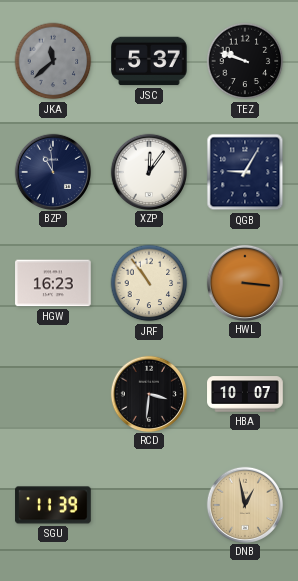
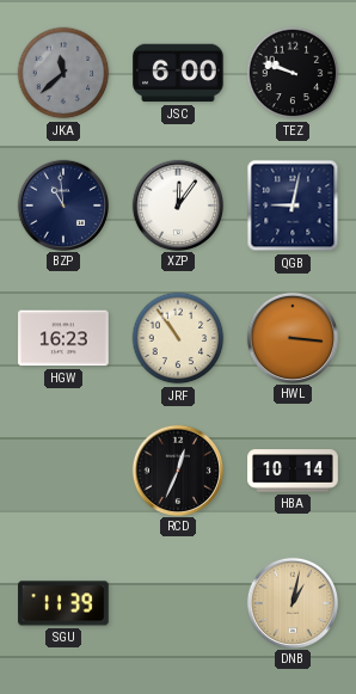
JSC: 5:37 -> 6:00
QGB: 9:05 -> 9:02
RCD: 3:31 -> 12:34
HBA: 10:07 -> 10:14
DNB: 12:58 -> 1:02
